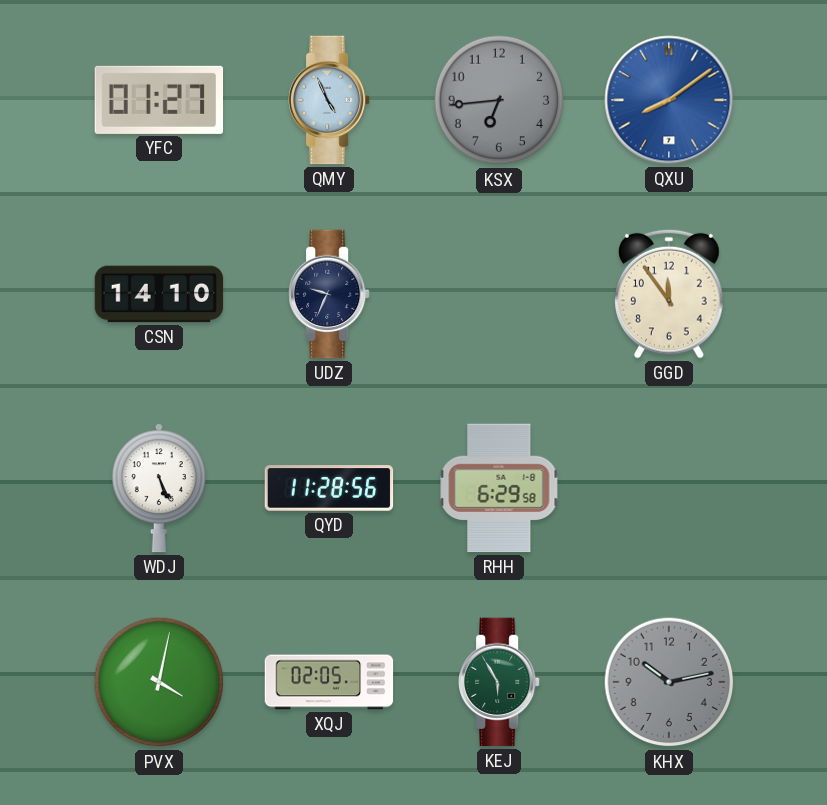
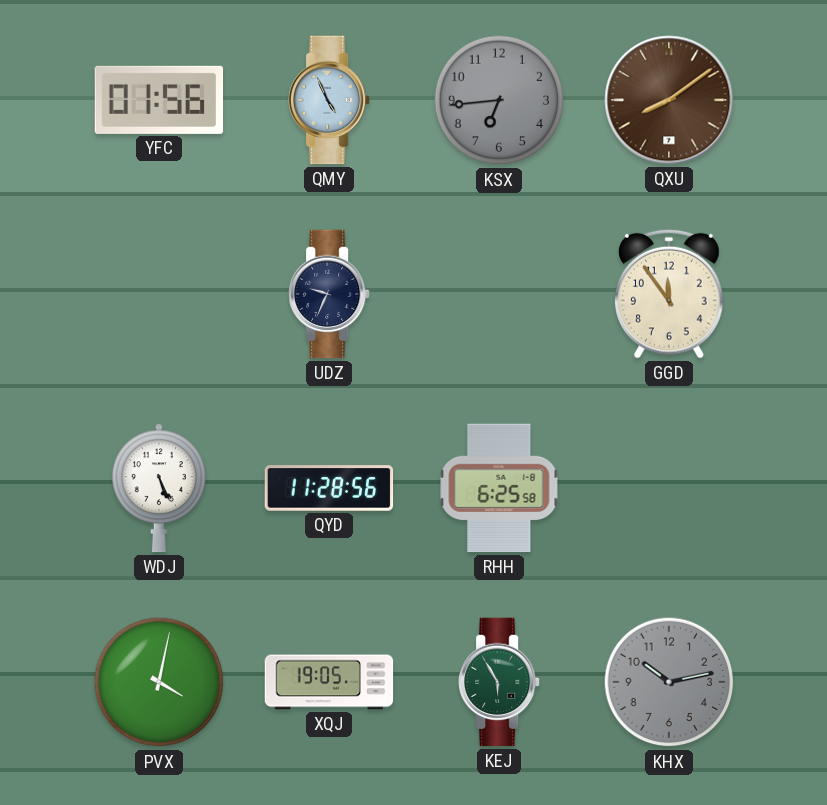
YFC: 01:27 -> 01:56
QXU dial: blue -> brown
CSN: 14:10 -> none
RHH: 6:29 -> 6:25
XQJ: 02:05 -> 19:05
